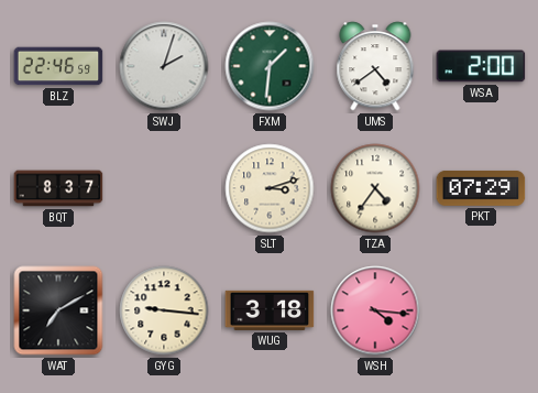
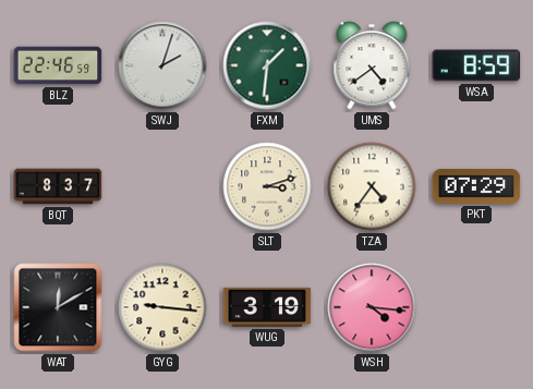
WSA: 2:00 -> 8:59
WAT: 7:10 -> 12:10
WUG: 3:18 -> 3:19
